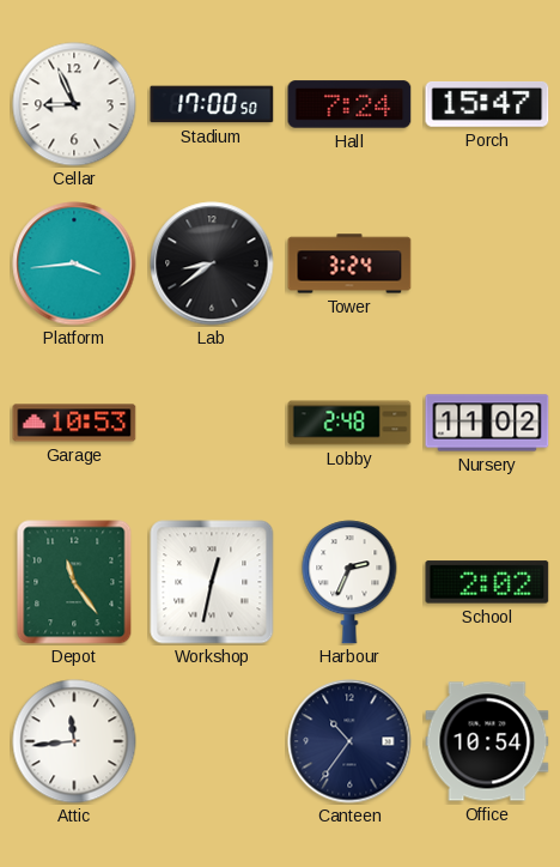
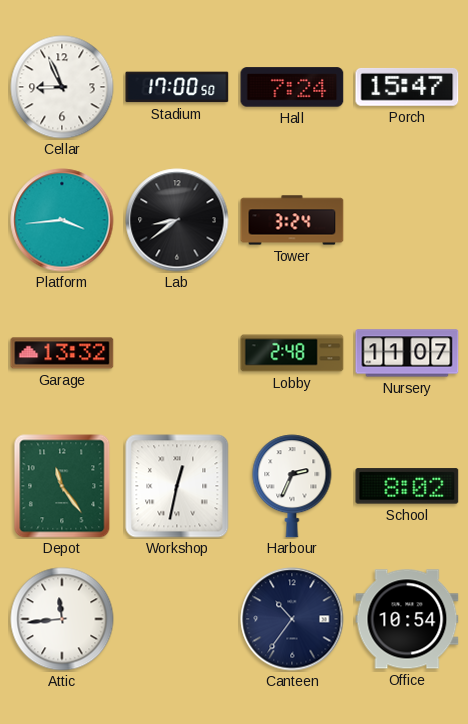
Garage: 10:53 -> 13:32
Nursery: 11:02 -> 11:07
School: 2:02 -> 8:02
